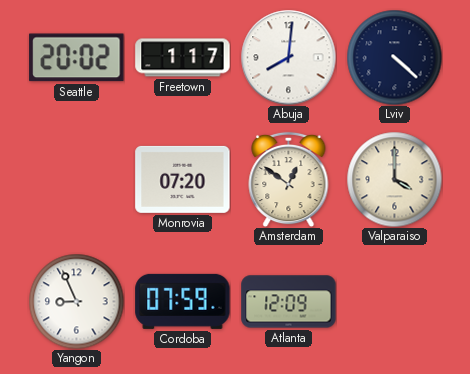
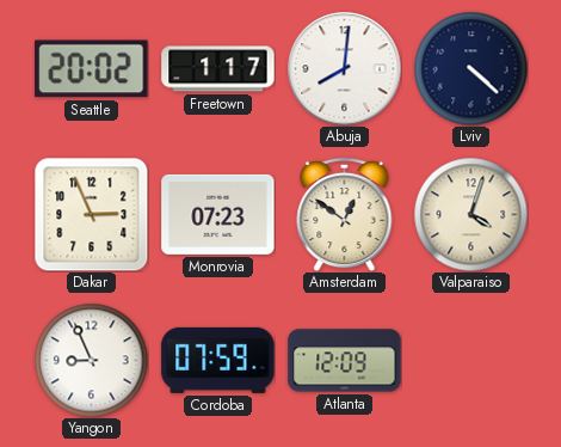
Dakar: none -> 2:56
Monrovia: 07:20 -> 07:23
Valparaiso: 4:00 -> 4:03
